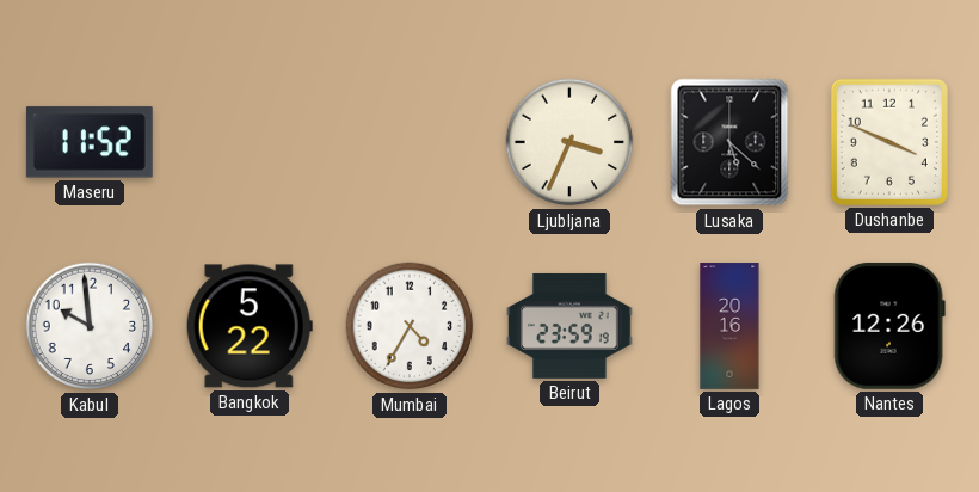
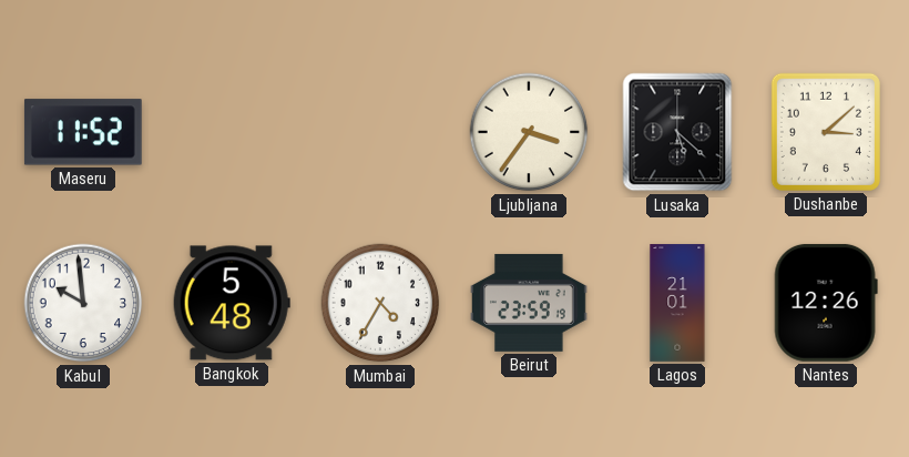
Ljubljana: 3:34 -> 3:36
Dushanbe: 3:49 -> 3:08
Bangkok: 5:22 -> 5:48
Lagos: 20:16 -> 21:01
